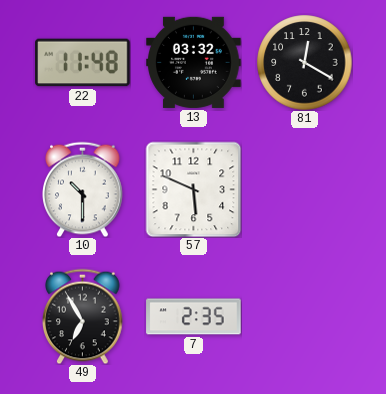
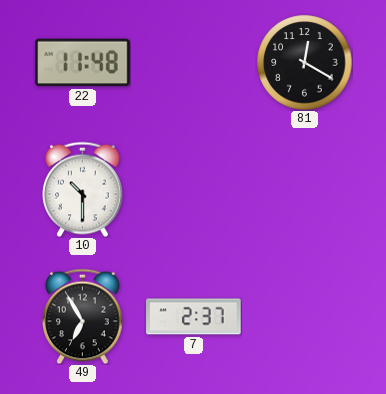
13: 03:32 -> none
57: 5:49 -> none
7: 2:35 -> 2:37
